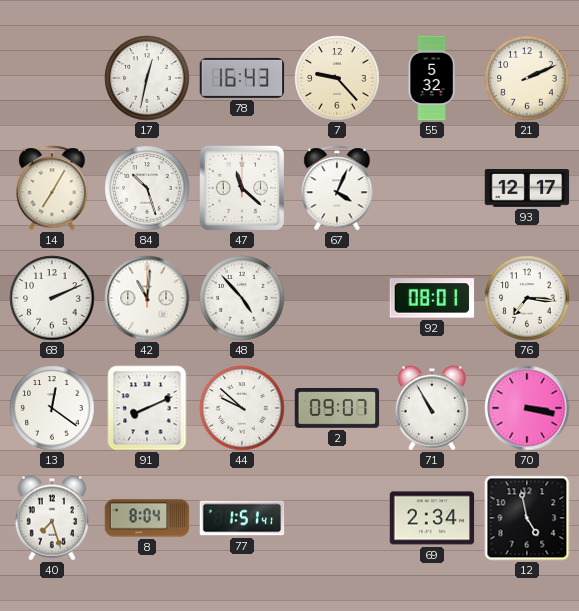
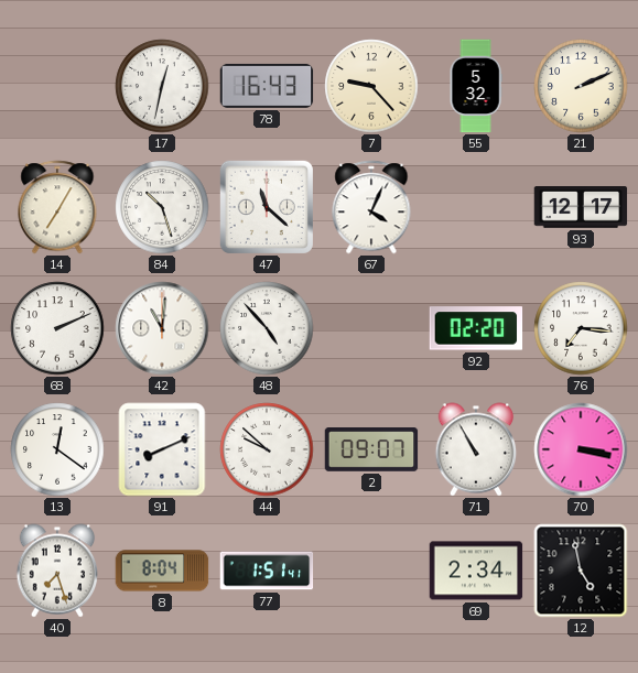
92: 08:01 -> 02:20
